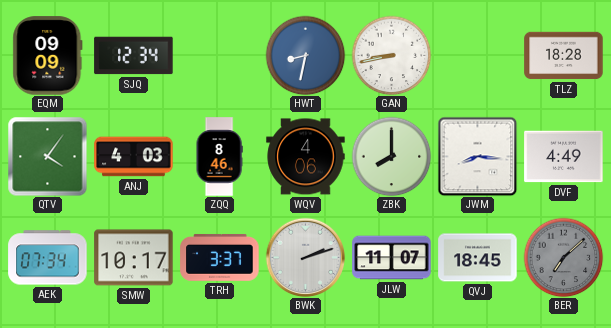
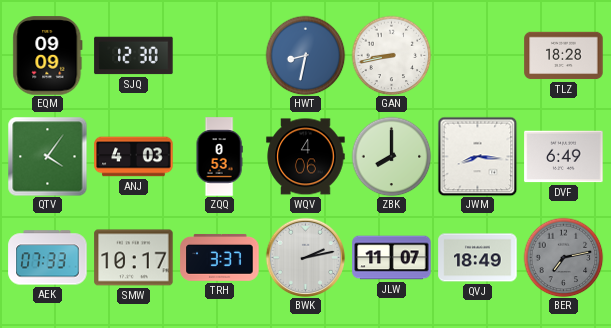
SJQ: 12:34 -> 12:30
ZQQ: 8:46 -> 0:53
DVF: 4:49 -> 6:49
AEK: 07:34 -> 07:33
BWK: 2:12 -> 2:13
QVJ: 18:45 -> 18:49
BER: 7:08 -> 7:13
